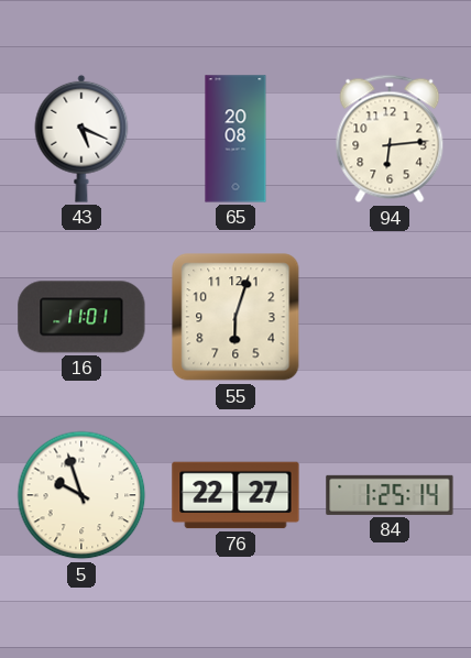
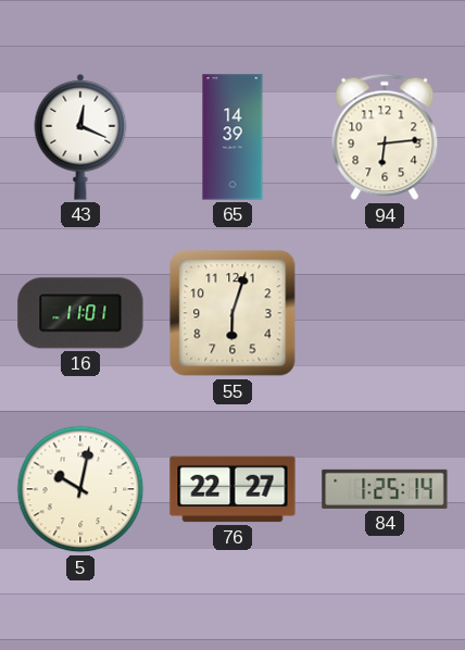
43: 5:19 -> 12:19
65: 20:08 -> 14:39
5: 9:57 -> 10:02
